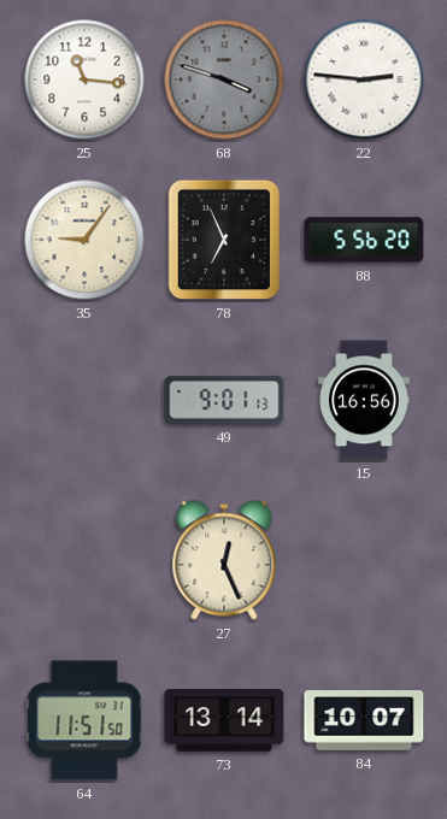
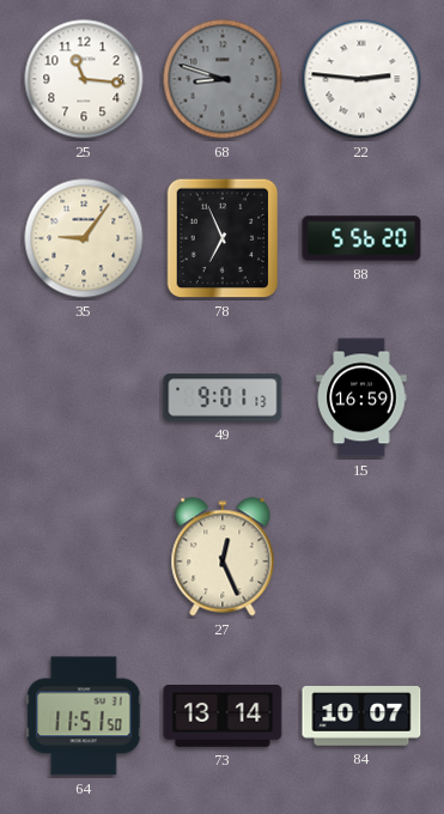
68: 3:48 -> 8:48
15: 16:56 -> 16:59
